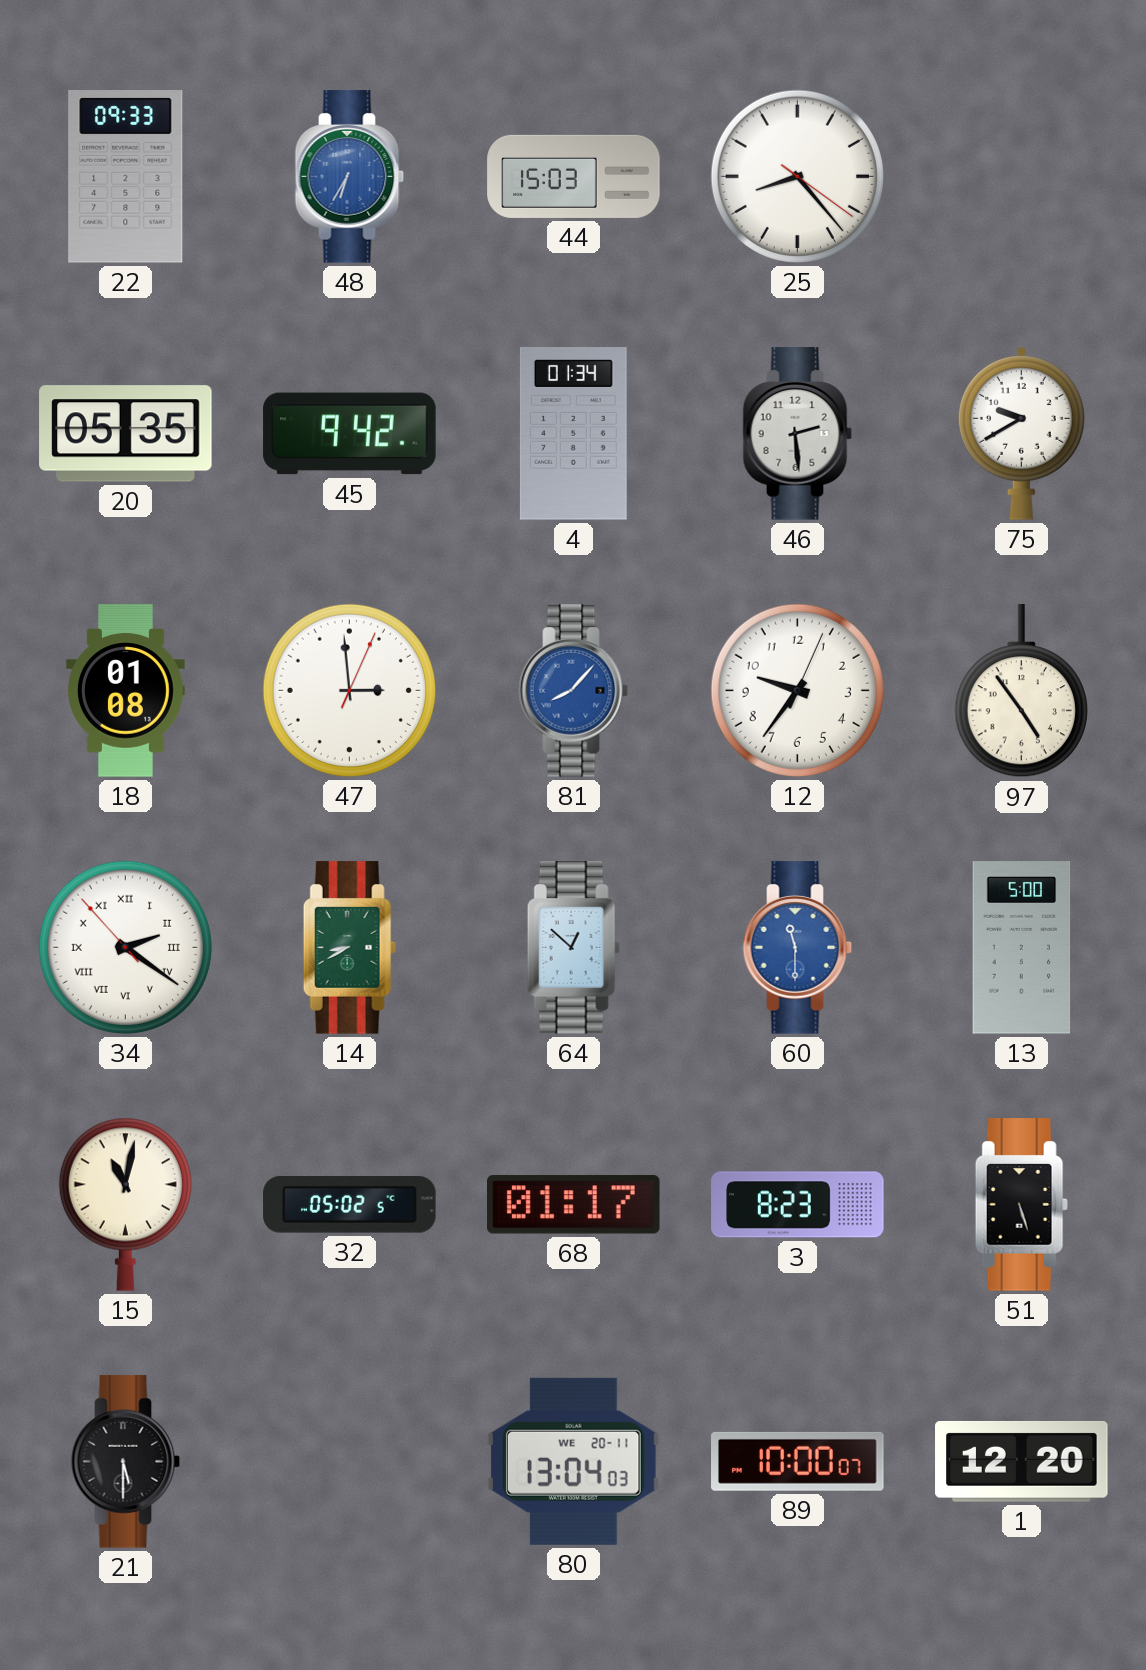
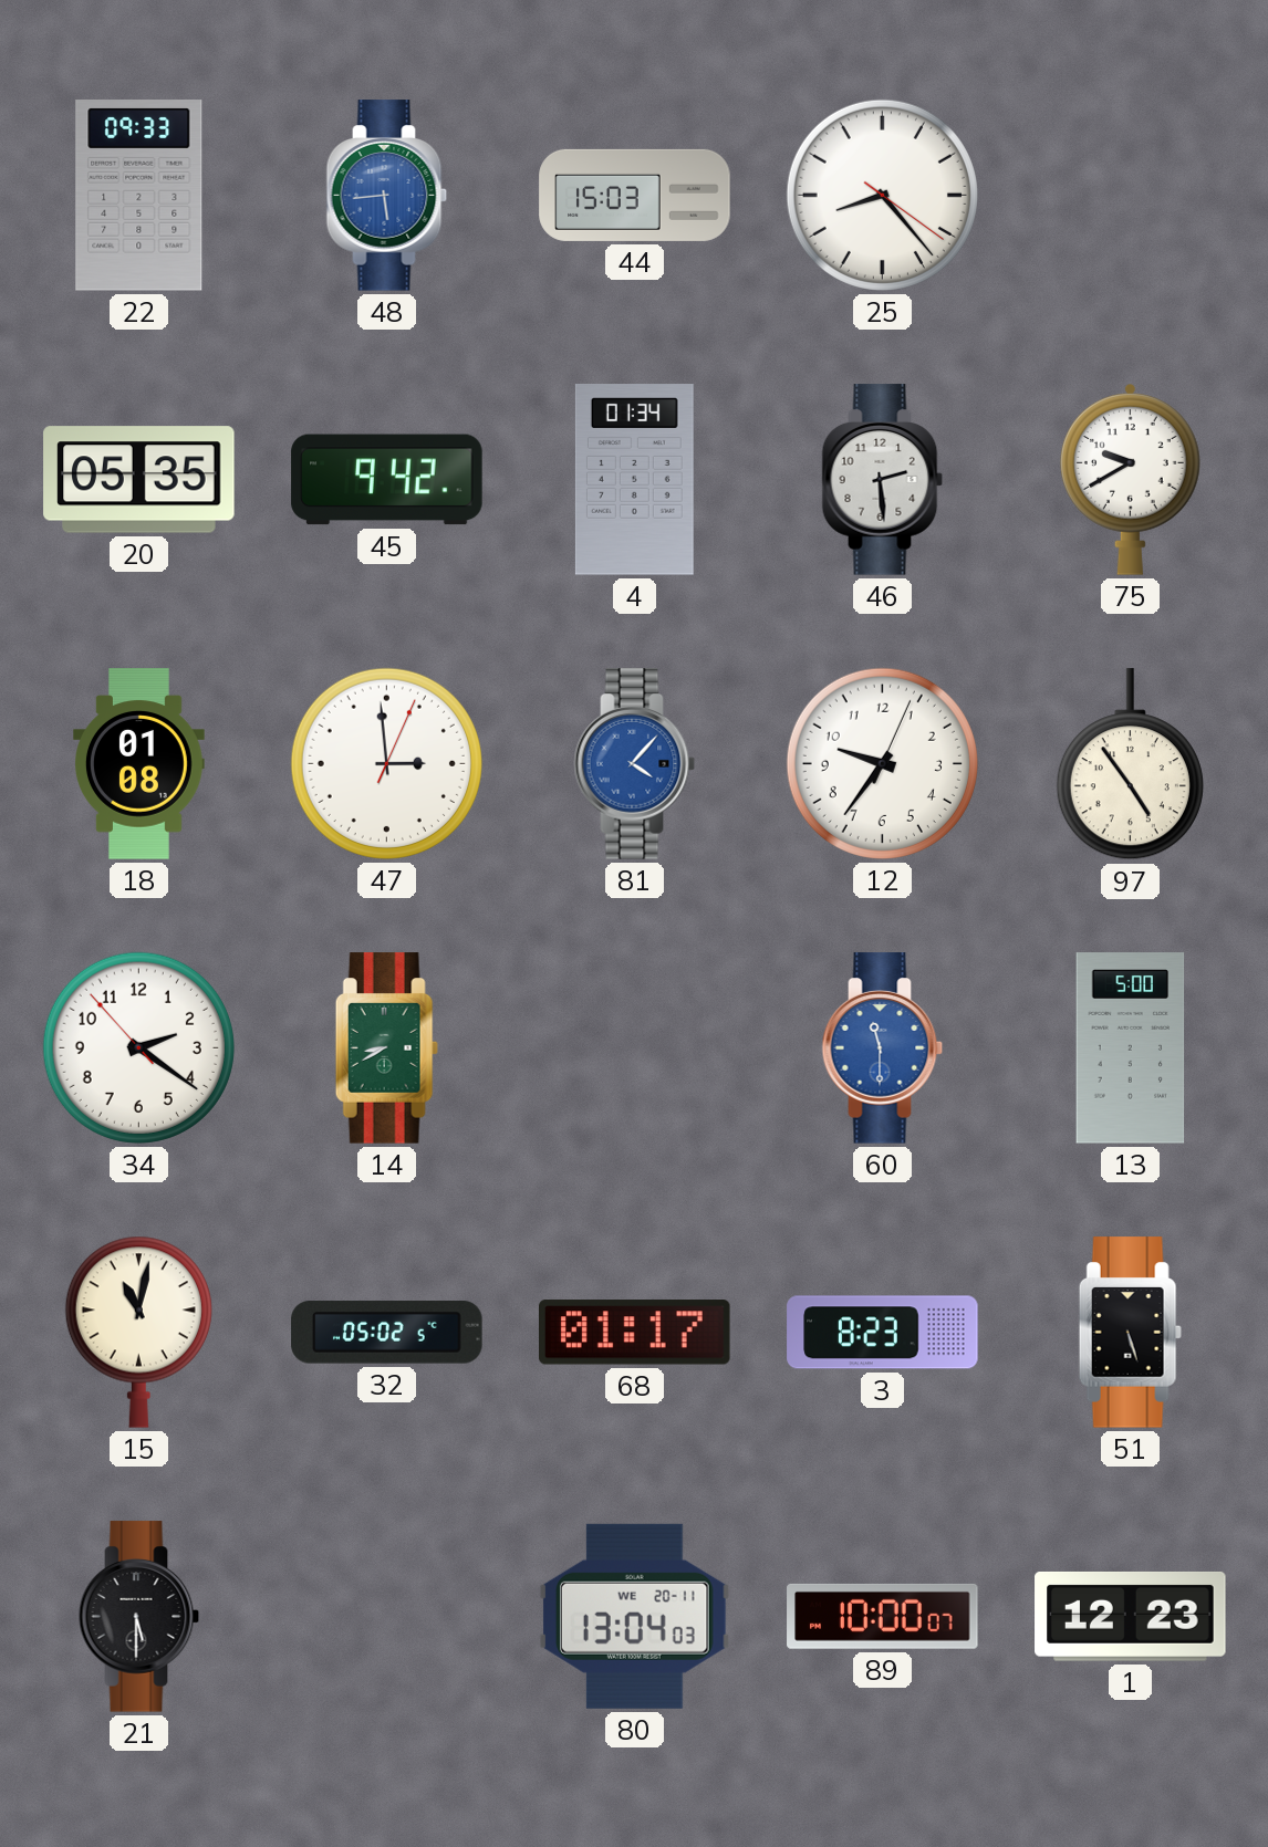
48: 6:35 -> 5:44
81: 8:07 -> 4:07
34 numerals: Roman -> Arabic
64: 12:52 -> none
1: 12:20 -> 12:23
